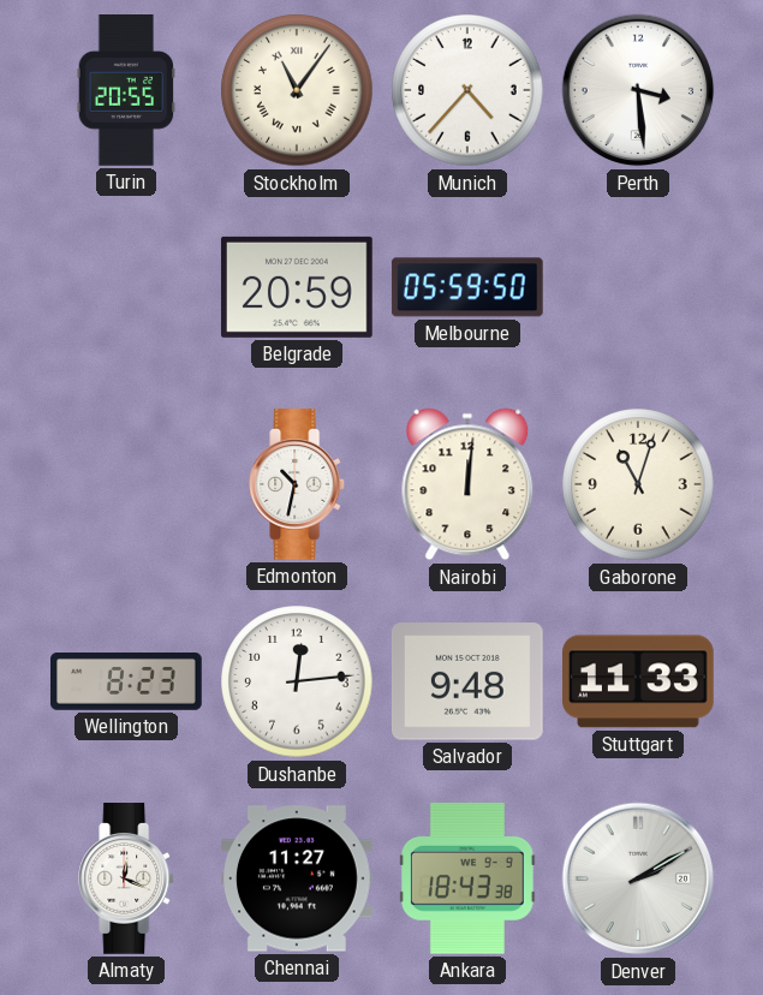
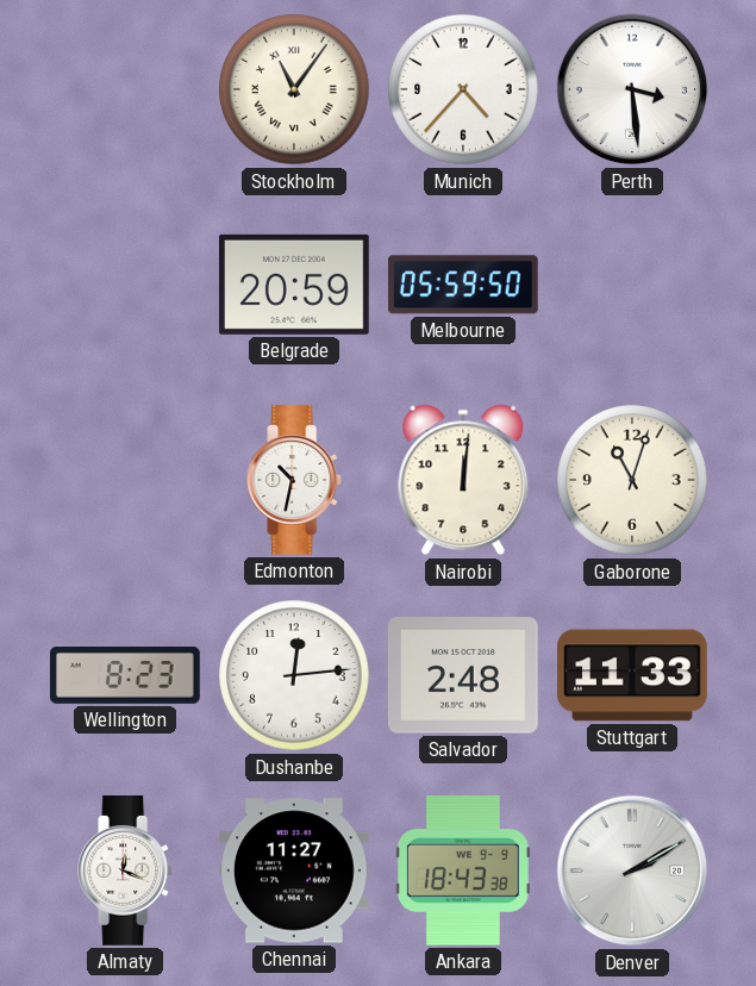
Turin: 20:55 -> none
Salvador: 9:48 -> 2:48
